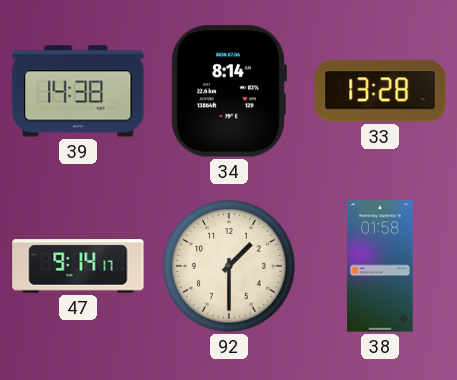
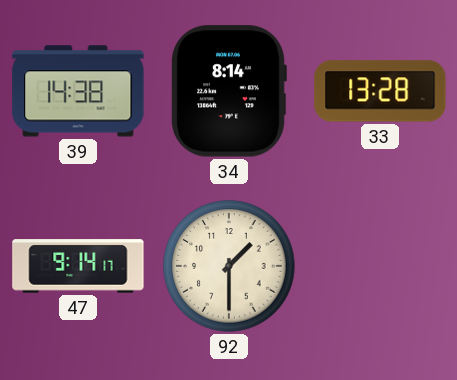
38: 01:58 -> none
